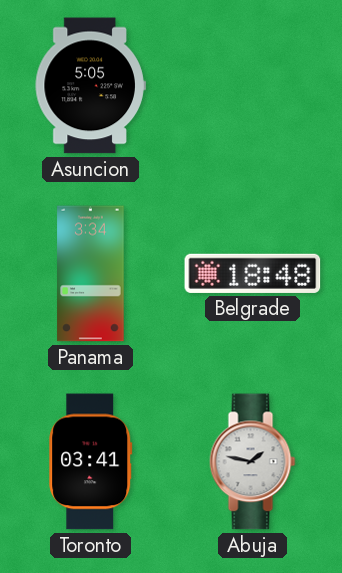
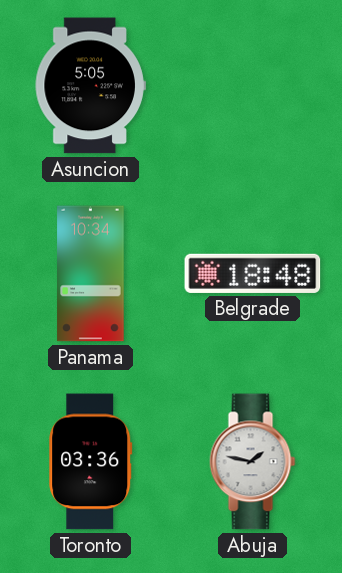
Panama: 3:34 -> 10:34
Toronto: 03:41 -> 03:36
